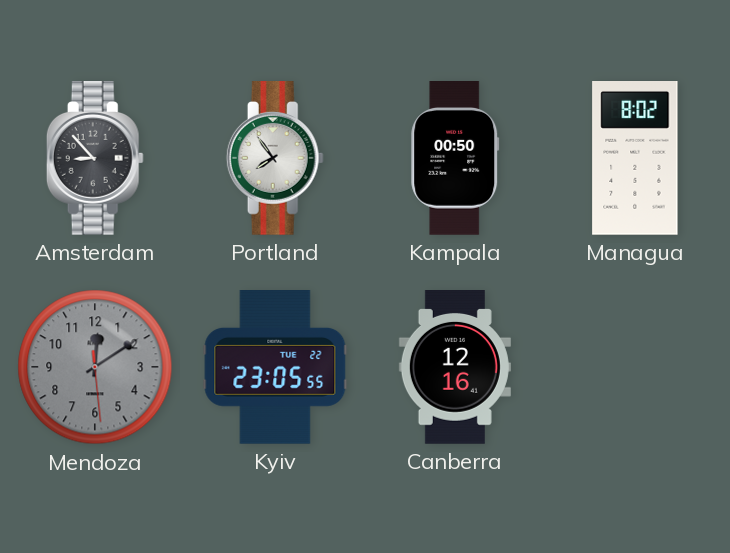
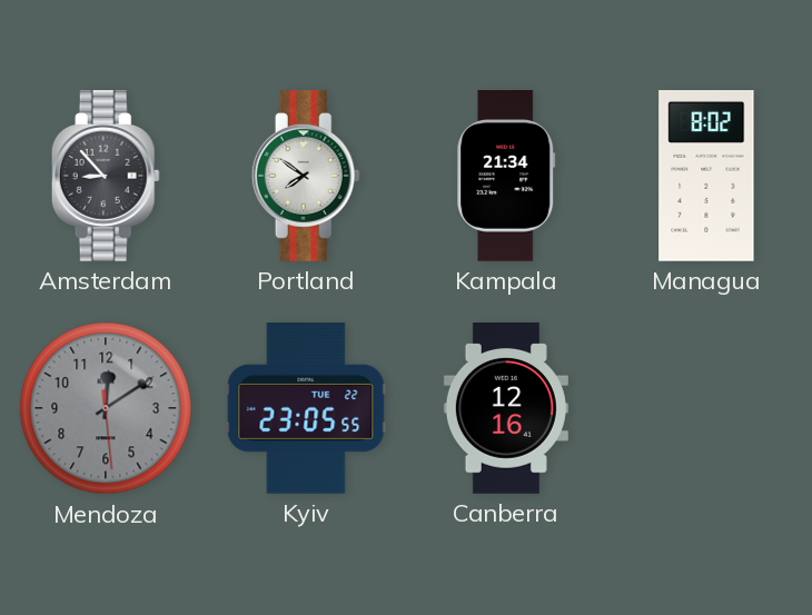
Portland: 7:54 -> 7:51
Kampala: 00:50 -> 21:34
